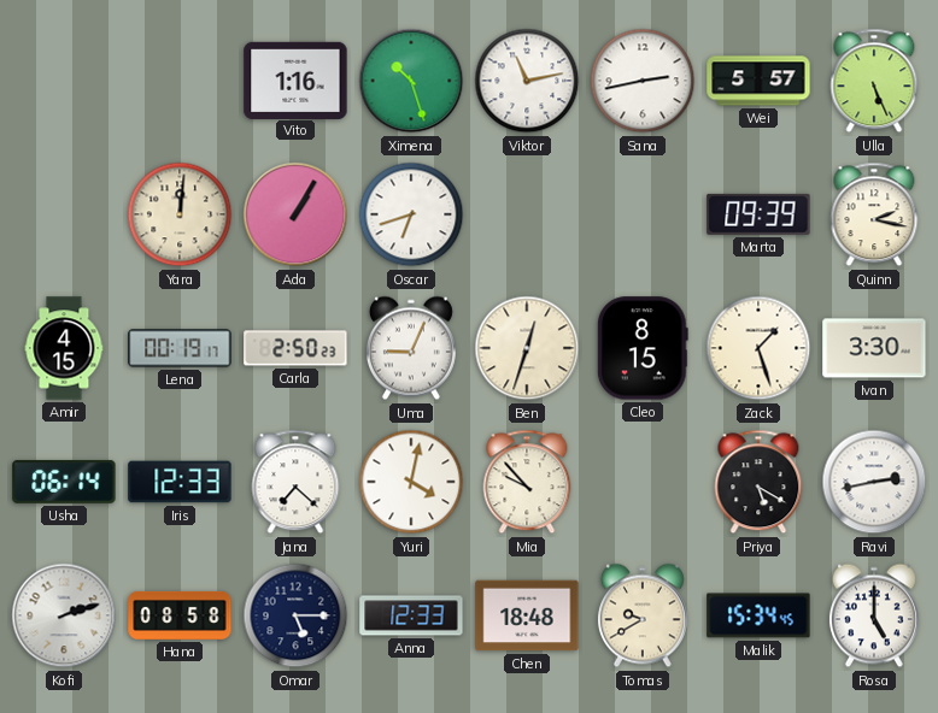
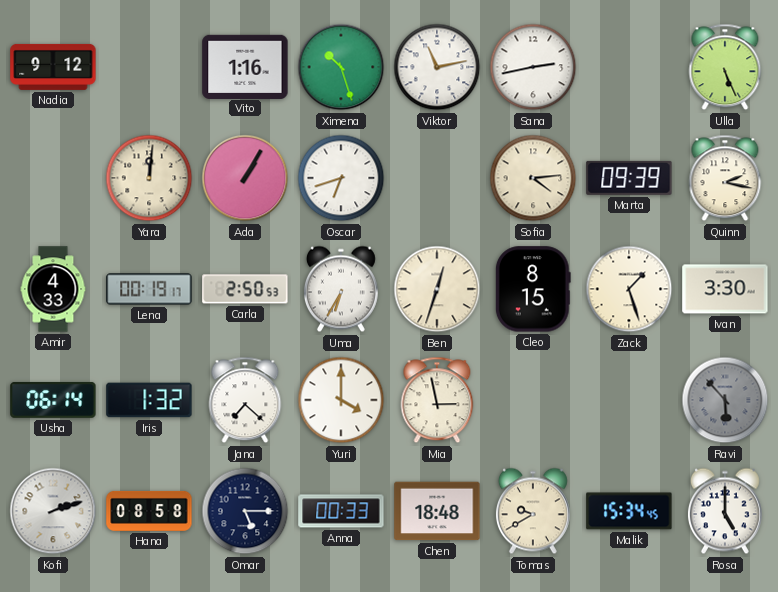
Nadia: none -> 9:12
Wei: 5:57 -> none
Sofia: none -> 4:14
Amir: 4:15 -> 4:33
Carla: 2:50:23 -> 2:50:53
Uma: 9:04 -> 6:35
Iris: 12:33 -> 1:32
Yuri: 4:02 -> 4:00
Mia: 9:53 -> 2:58
Priya: 5:20 -> none
Ravi: 2:43 -> 5:53
Ravi dial: white -> grey
Anna: 12:33 -> 00:33
